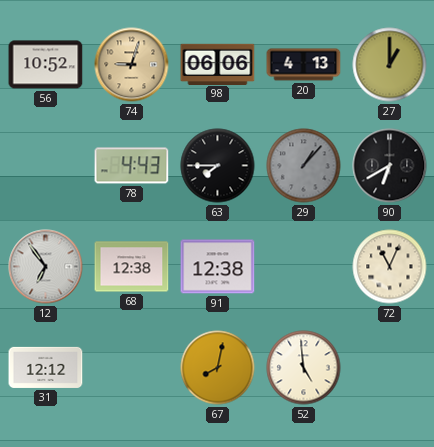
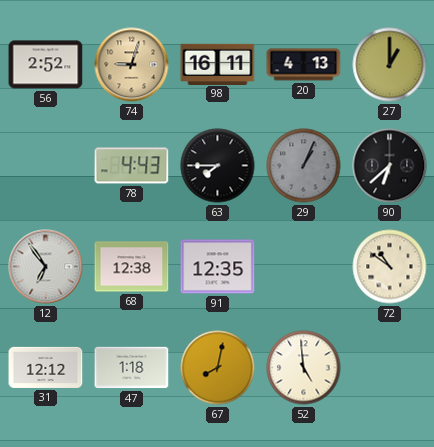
56: 10:52 -> 2:52
98: 06:06 -> 16:11
29: 1:07 -> 1:04
90: 6:40 -> 6:38
91: 12:38 -> 12:35
72: 11:04 -> 10:51
47: none -> 1:18
